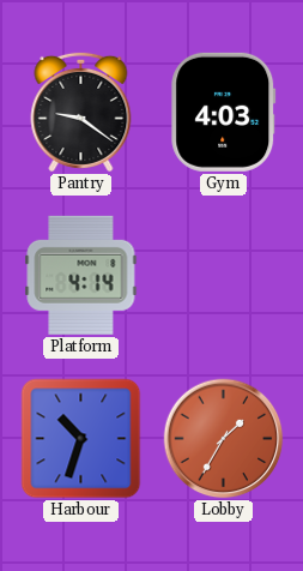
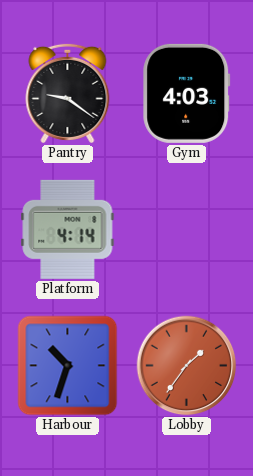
Lobby: 1:35 -> 1:36
